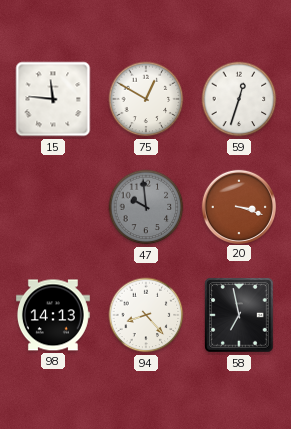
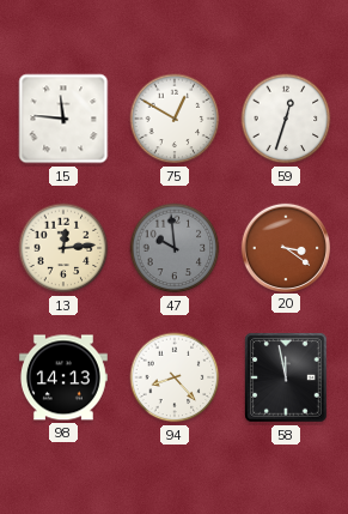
13: none -> 12:14
20: 3:18 -> 3:21
58: 6:58 -> 11:58
